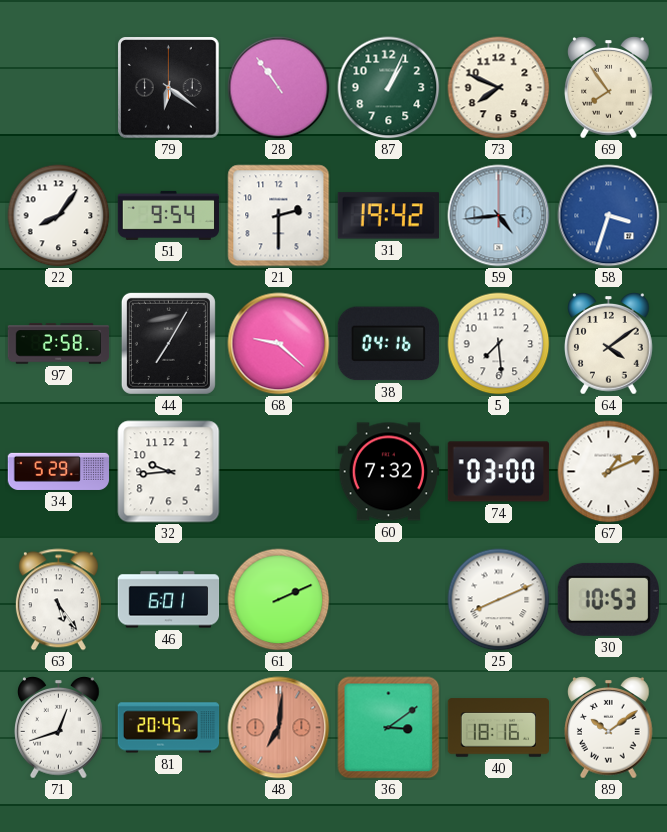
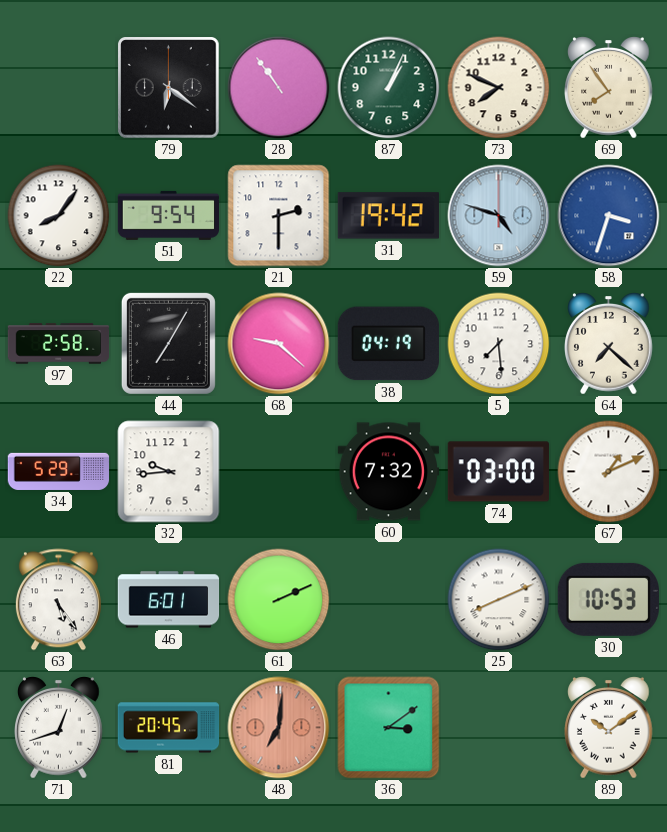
59: 4:44 -> 4:48
38: 04:16 -> 04:19
64: 4:09 -> 7:22
40: 18:16 -> none
